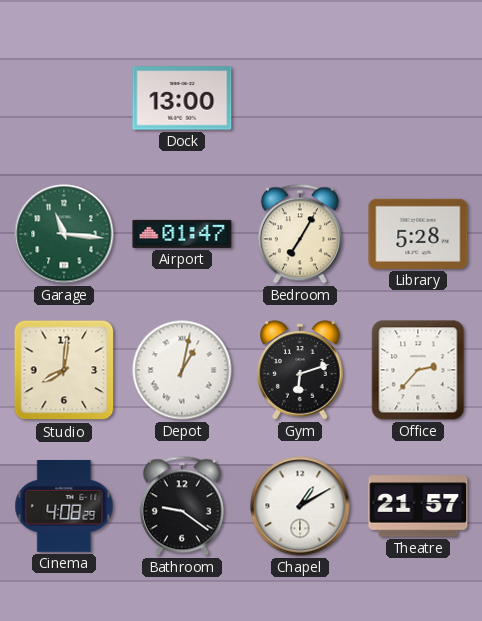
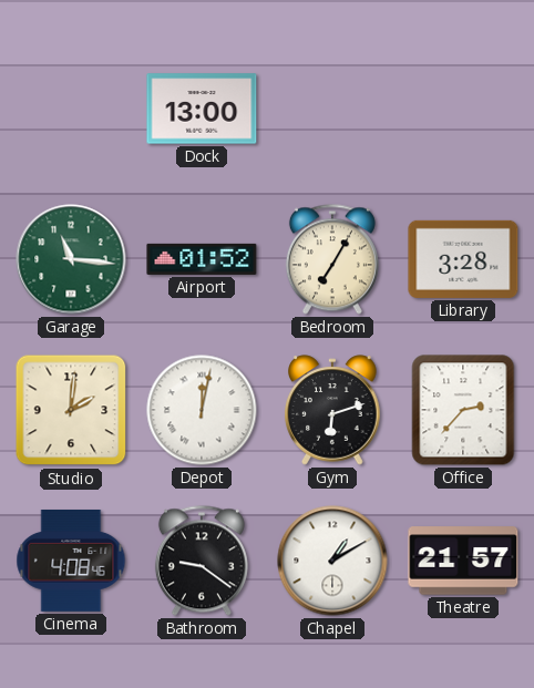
Airport: 01:47 -> 01:52
Library: 5:28 -> 3:28
Studio: 8:01 -> 2:01
Depot: 1:02 -> 12:02
Cinema: 4:08:29 -> 4:08:46
